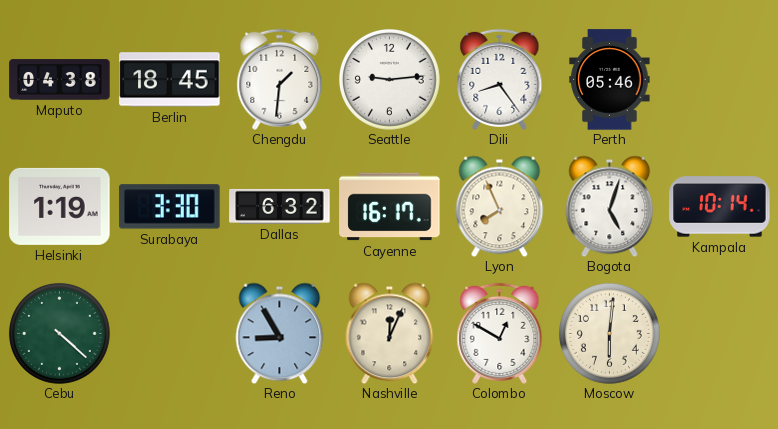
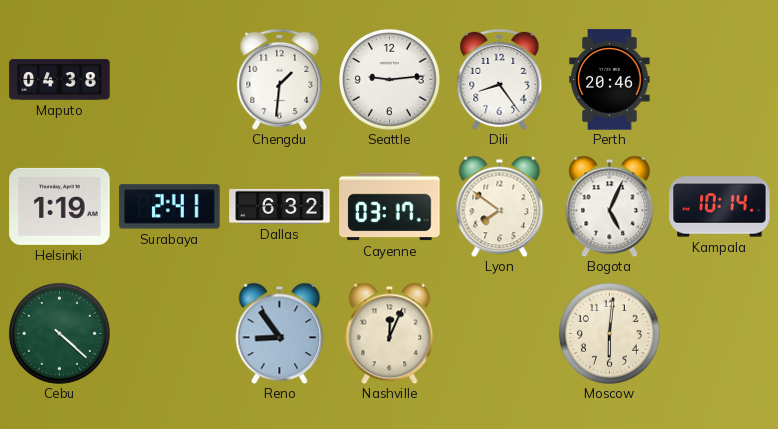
Berlin: 18:45 -> none
Perth: 05:46 -> 20:46
Surabaya: 3:30 -> 2:41
Cayenne: 16:17 -> 03:17
Lyon: 7:56 -> 7:51
Bogota: 5:03 -> 5:04
Reno: 8:55 -> 8:54
Colombo: 12:50 -> none
